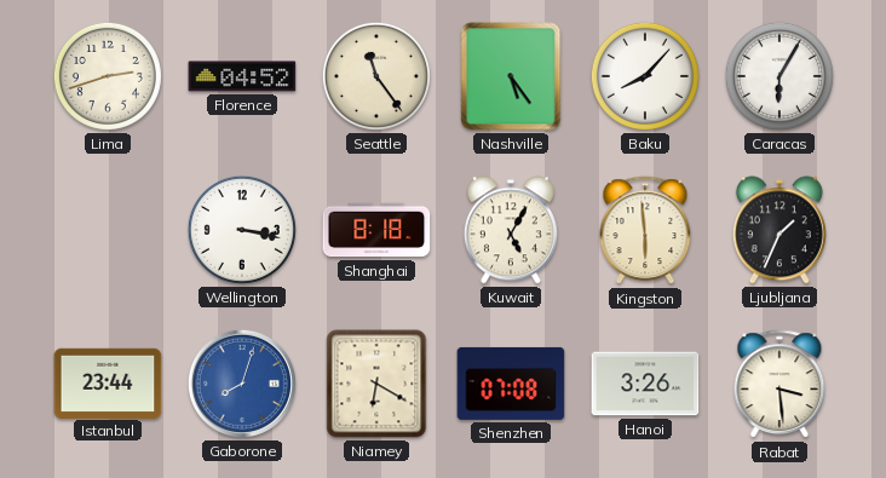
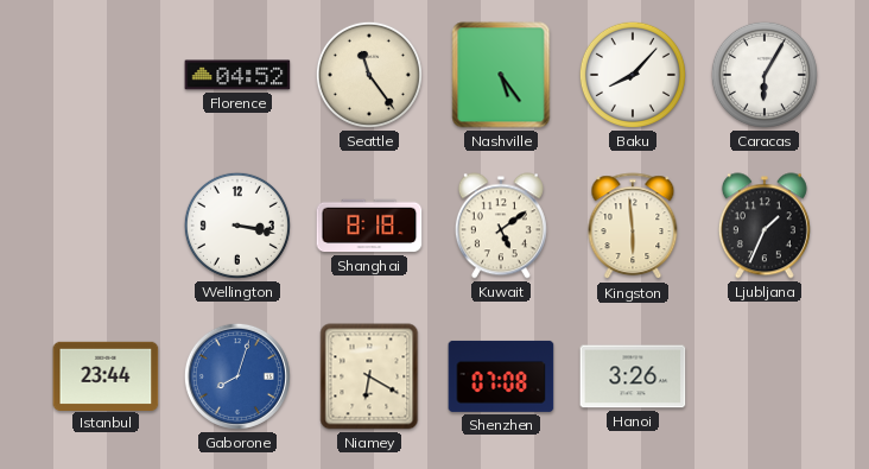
Lima: 2:42 -> none
Kuwait: 5:05 -> 5:09
Rabat: 3:29 -> none
